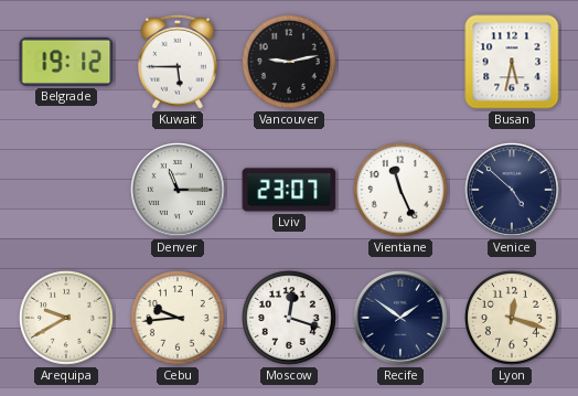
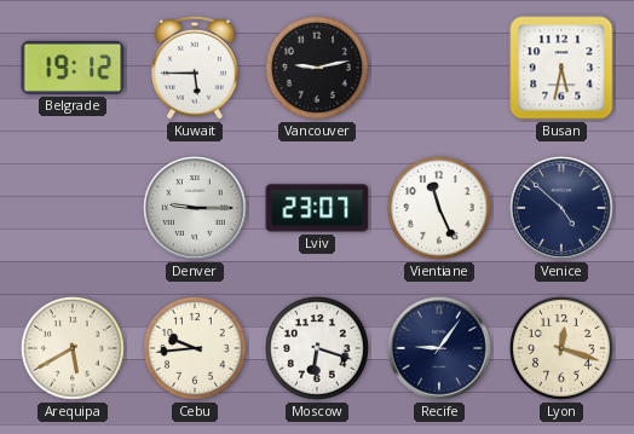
Denver: 11:15 -> 9:15
Arequipa: 9:40 -> 5:40
Moscow: 12:18 -> 6:18
Recife: 1:51 -> 9:06
